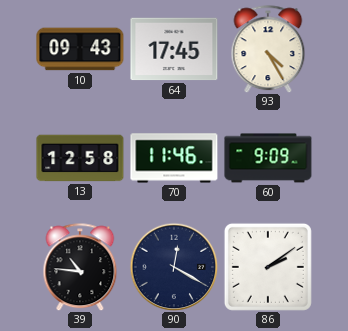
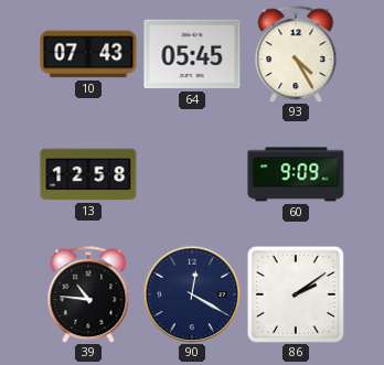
10: 09:43 -> 07:43
64: 17:45 -> 05:45
70: 11:46 -> none
